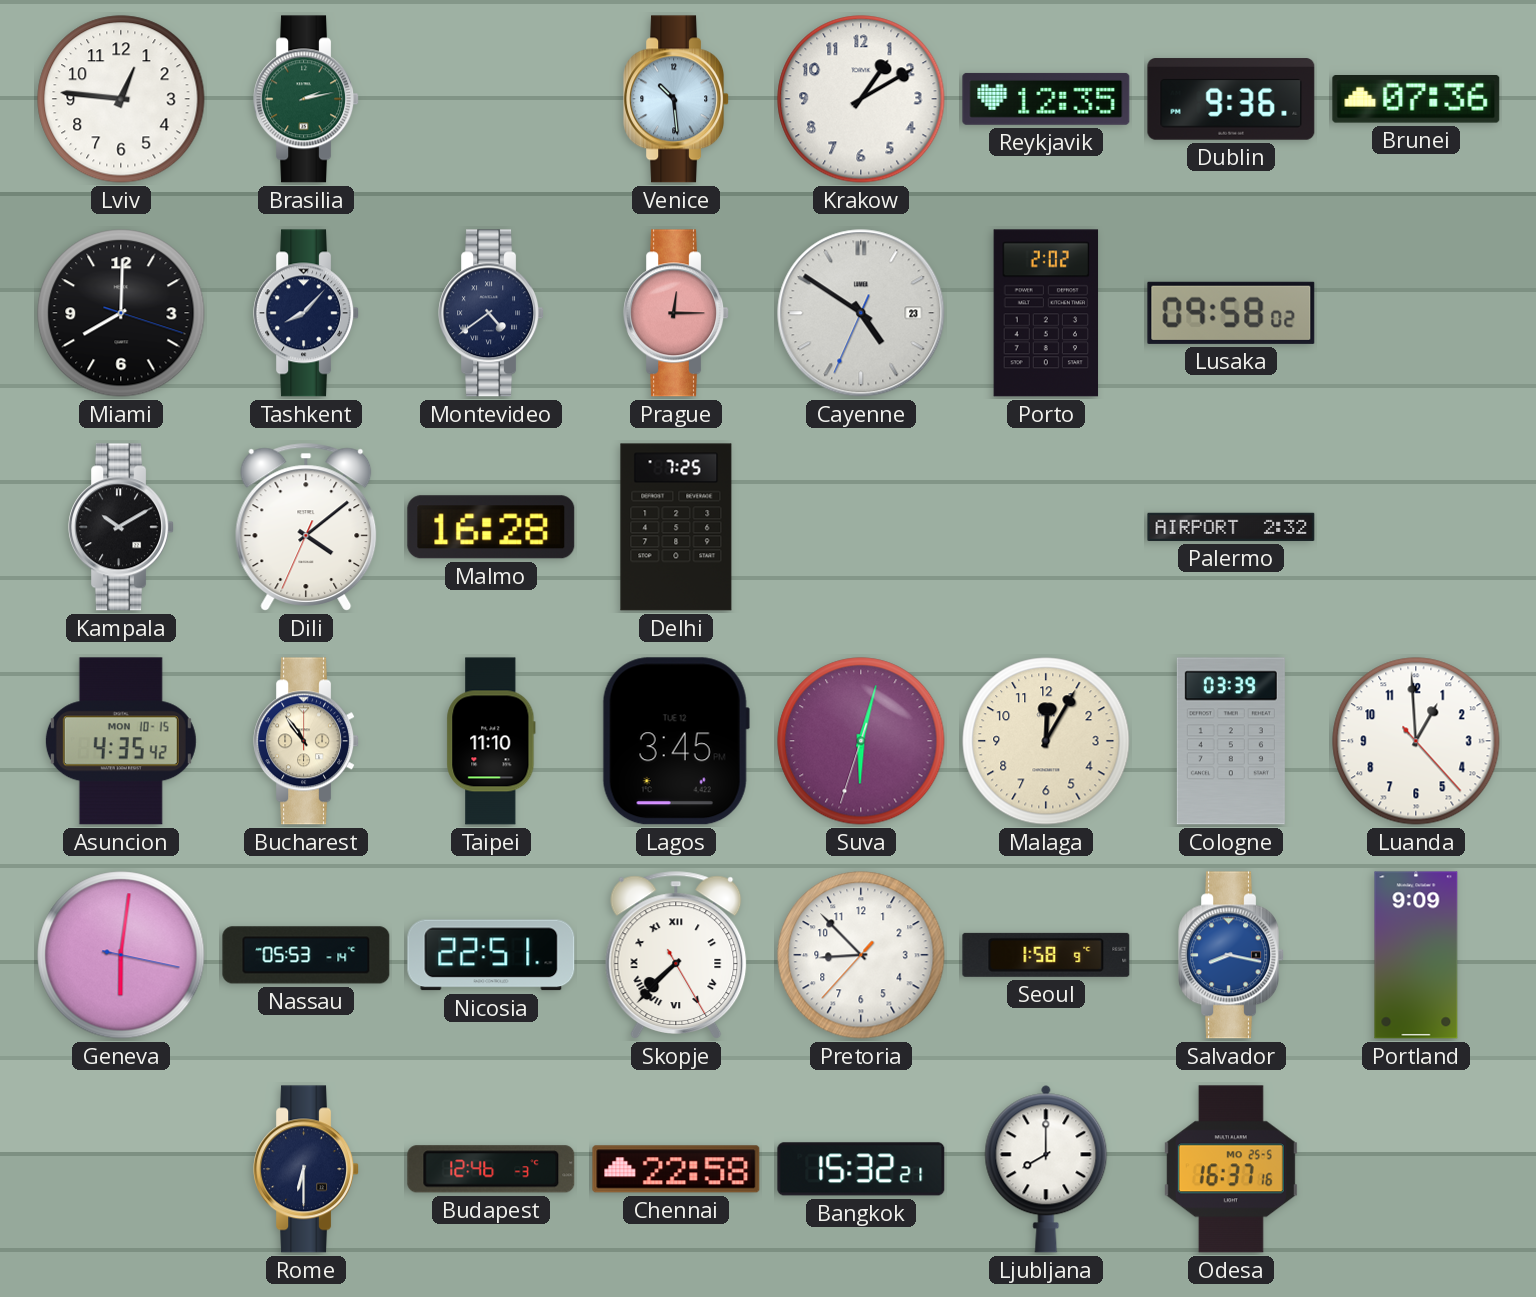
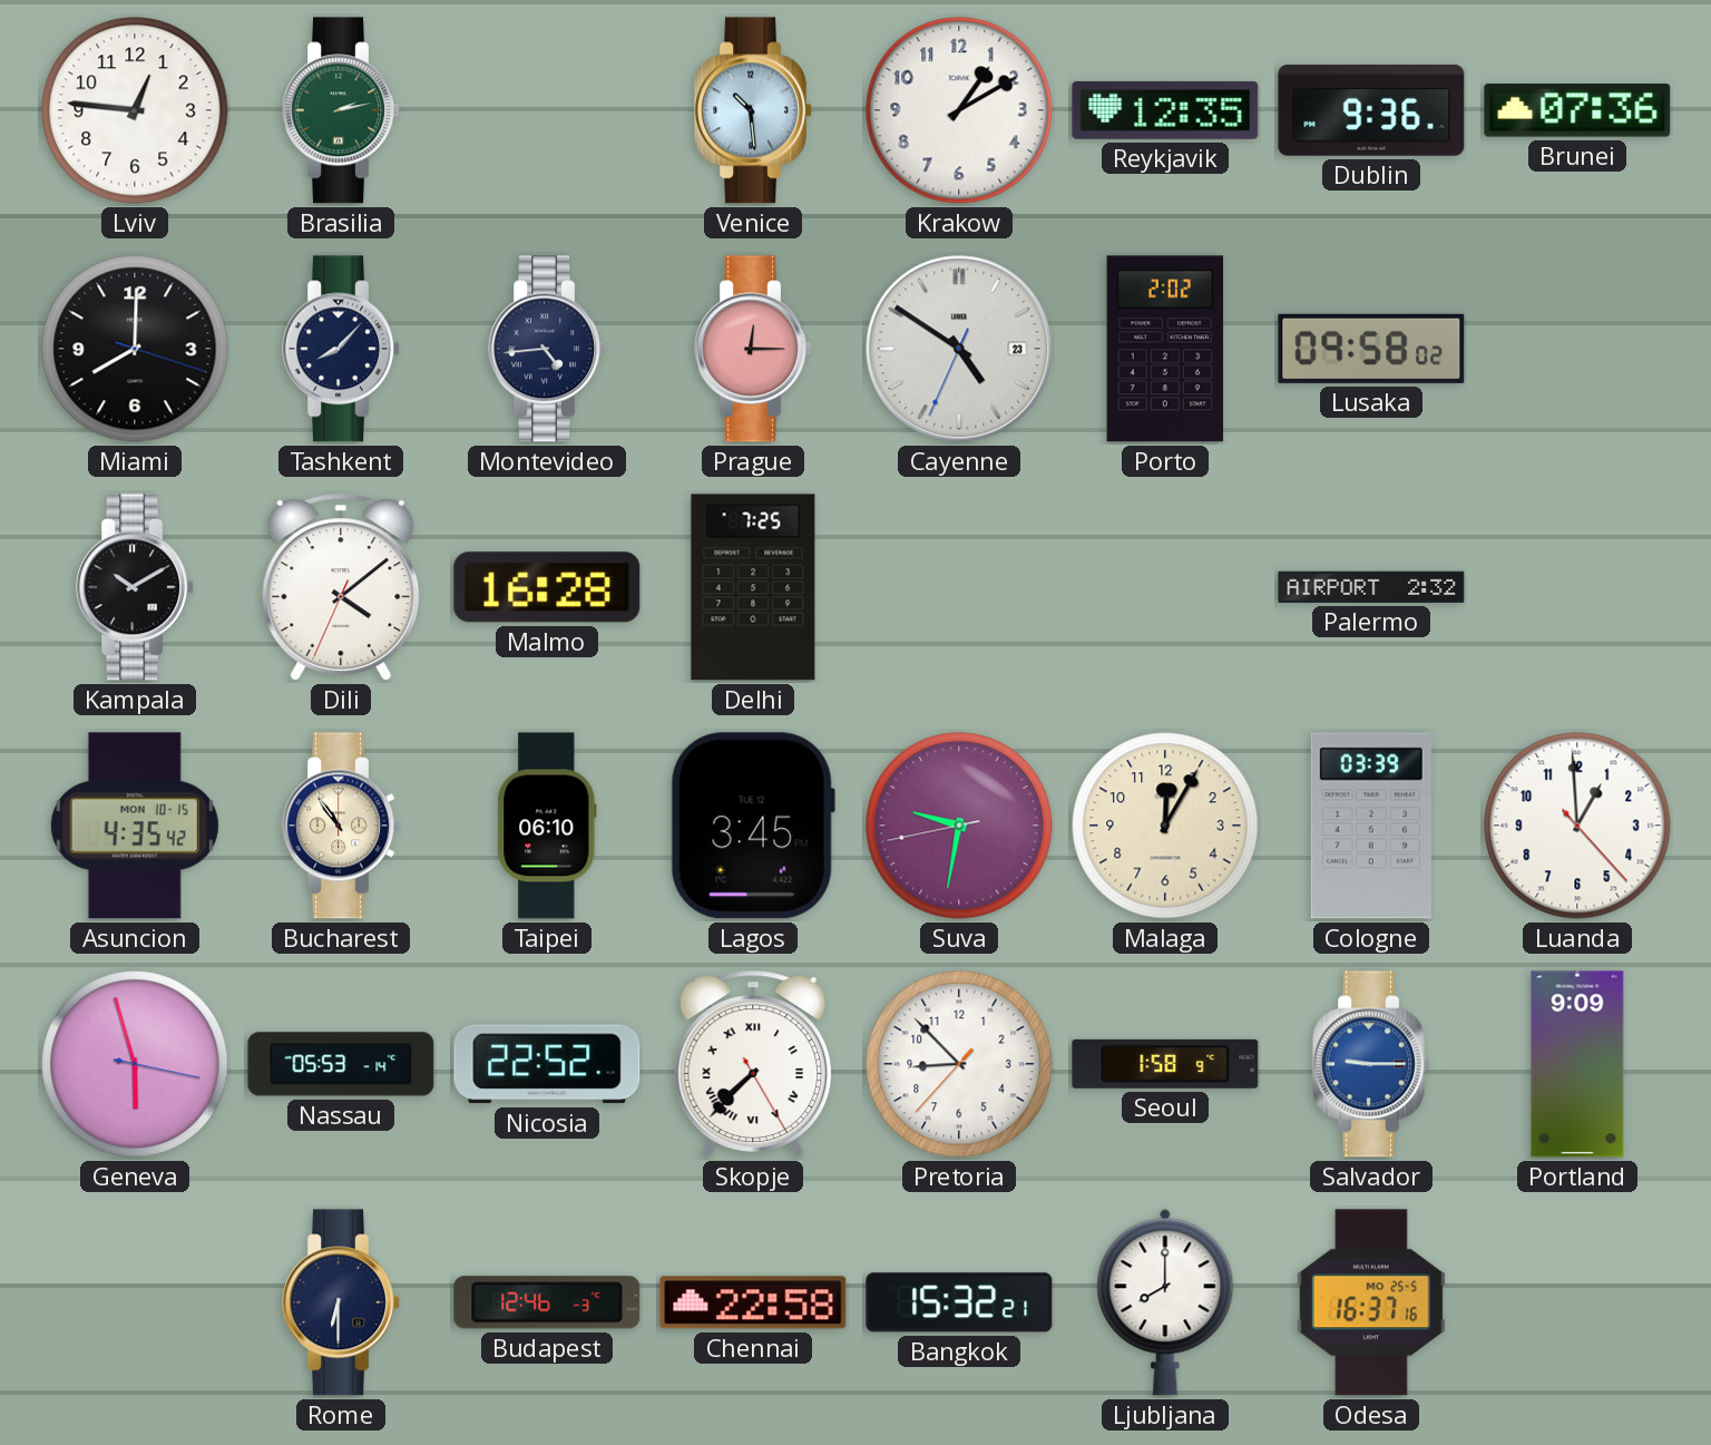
Montevideo: 4:39 -> 4:44
Taipei: 11:10 -> 06:10
Suva: 6:02 -> 9:31
Geneva: 6:01 -> 5:57
Nicosia: 22:51 -> 22:52
Salvador: 8:17 -> 9:15
